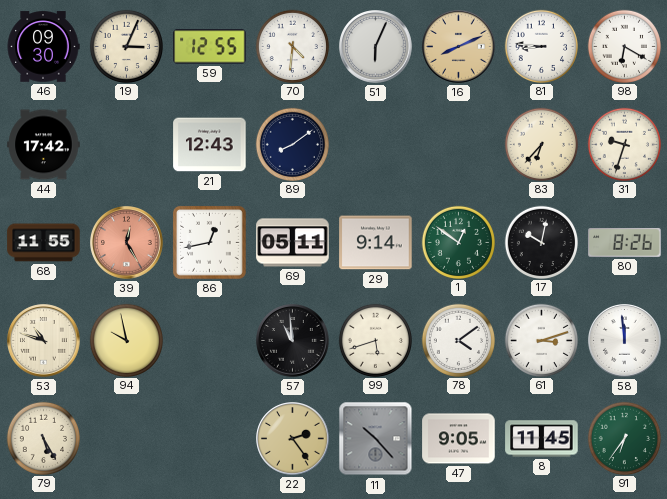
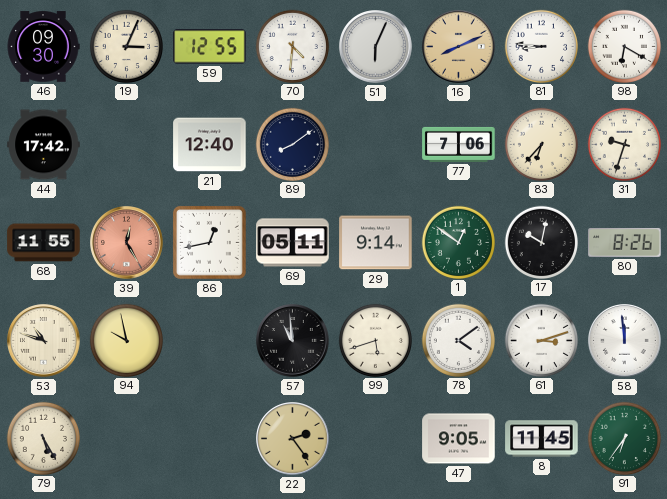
21: 12:43 -> 12:40
77: none -> 7:06
11: 10:23 -> none
